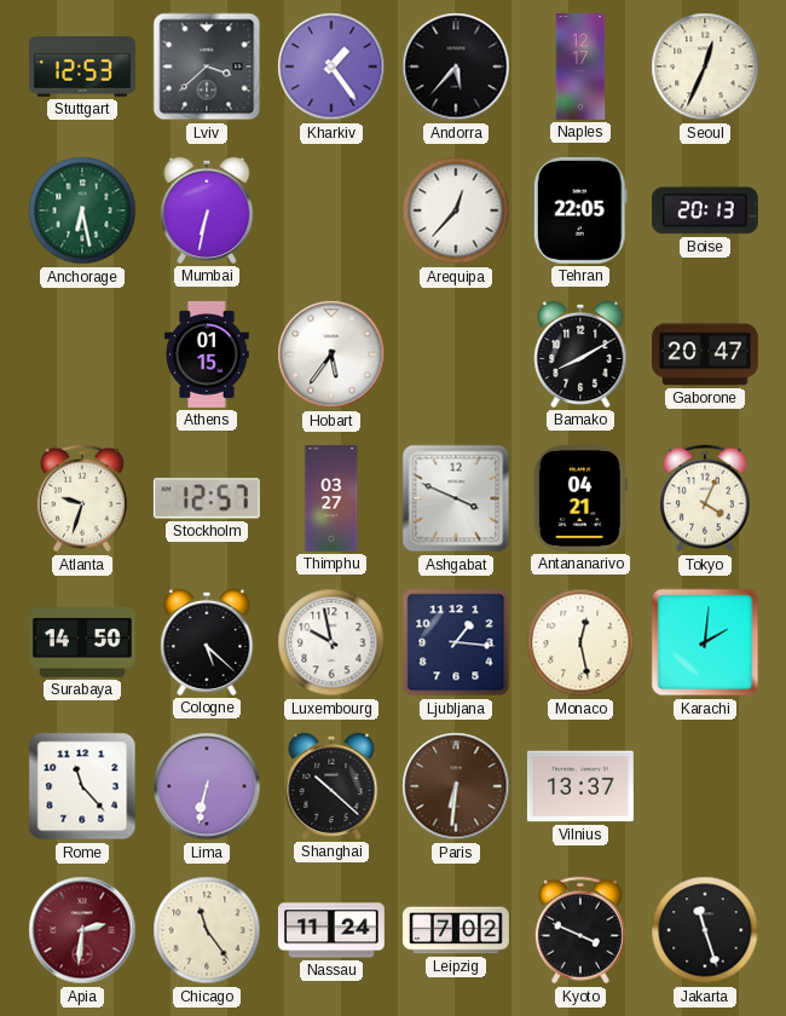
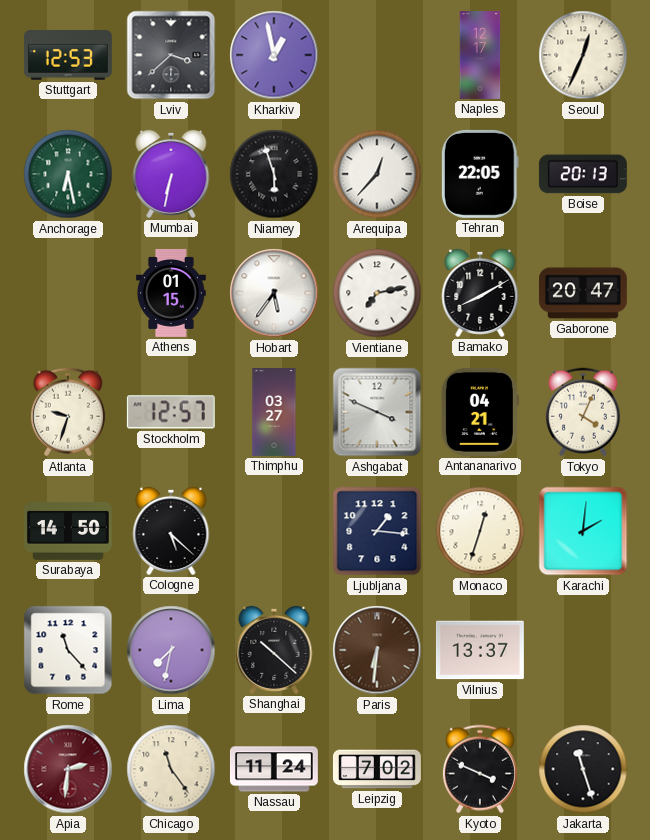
Kharkiv: 1:24 -> 12:58
Andorra: 5:37 -> none
Niamey: none -> 5:57
Vientiane: none -> 7:13
Luxembourg: 9:58 -> none
Monaco: 12:28 -> 12:33
Lima: 6:32 -> 7:32
